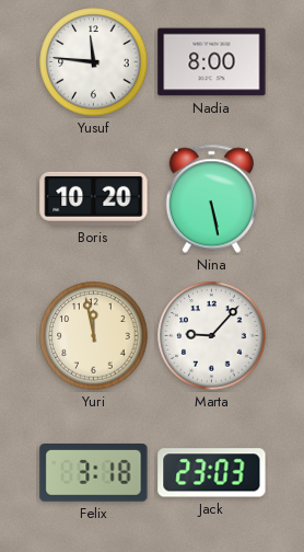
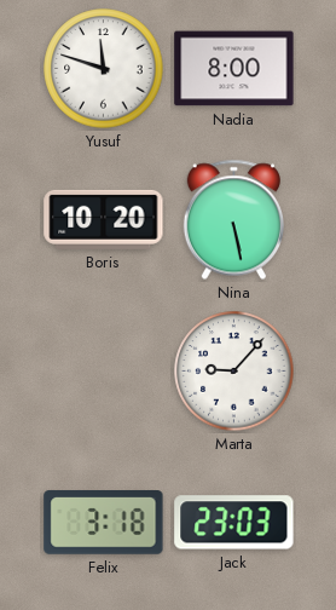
Yusuf: 11:46 -> 11:48
Yuri: 11:58 -> none
